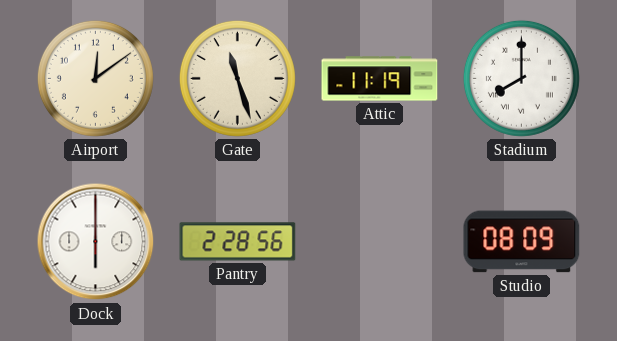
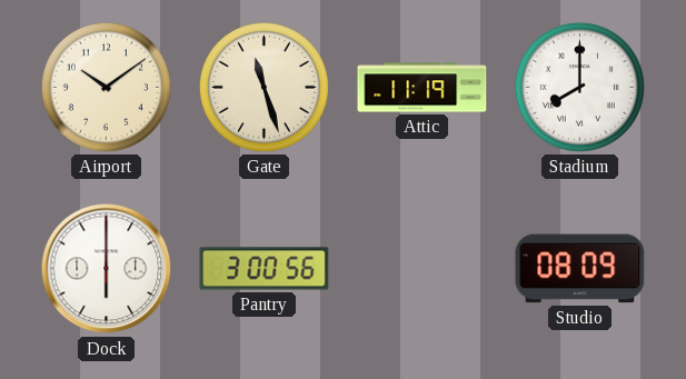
Airport: 12:09 -> 10:09
Pantry: 2:28 -> 3:00
